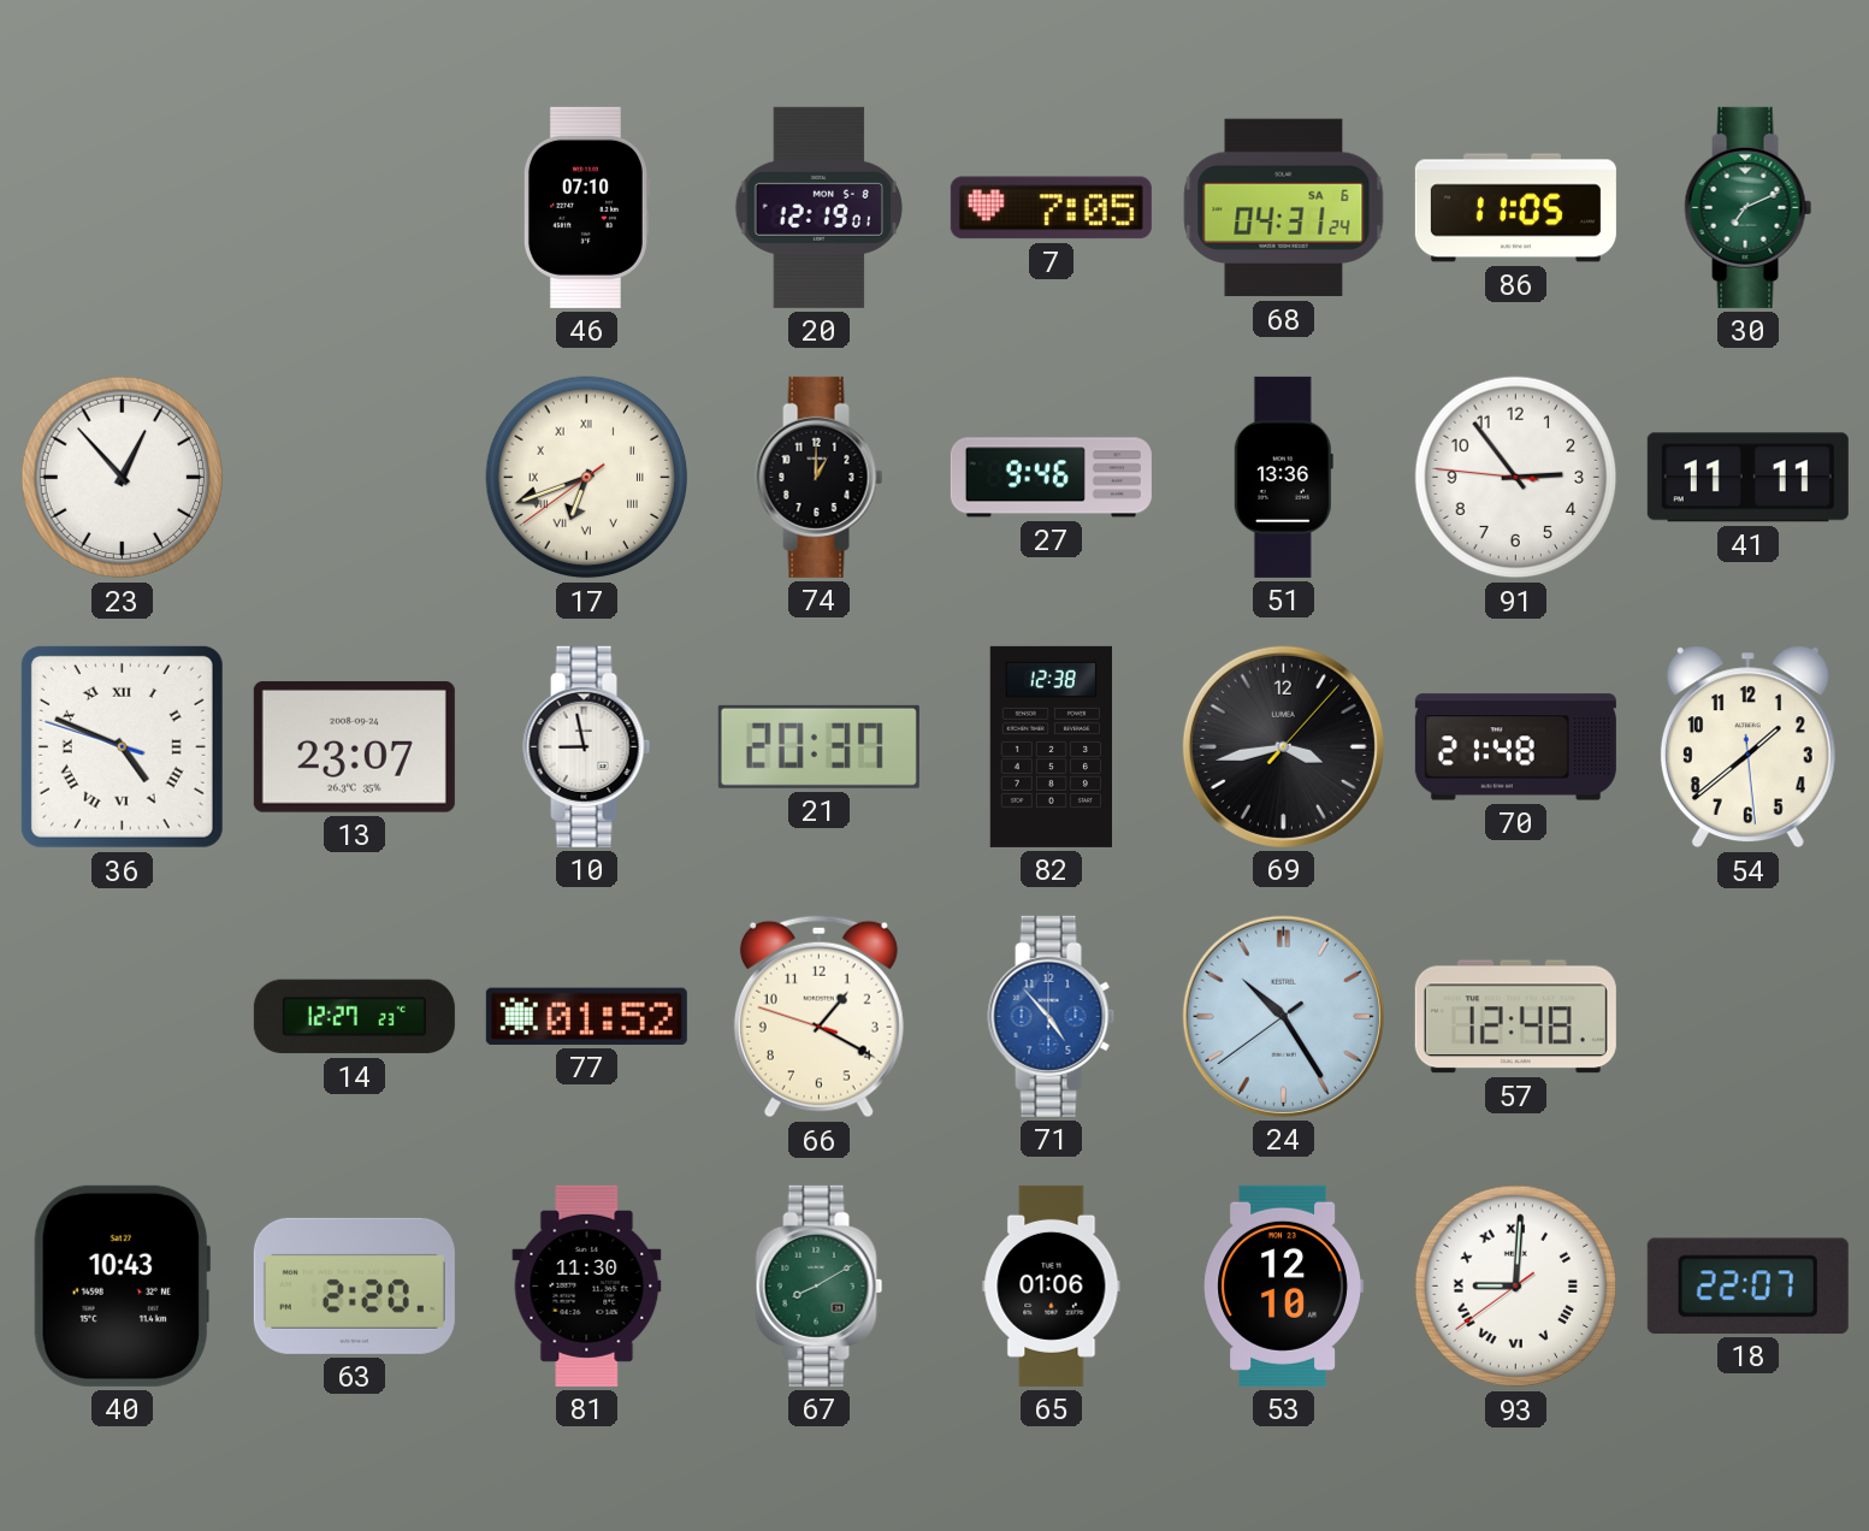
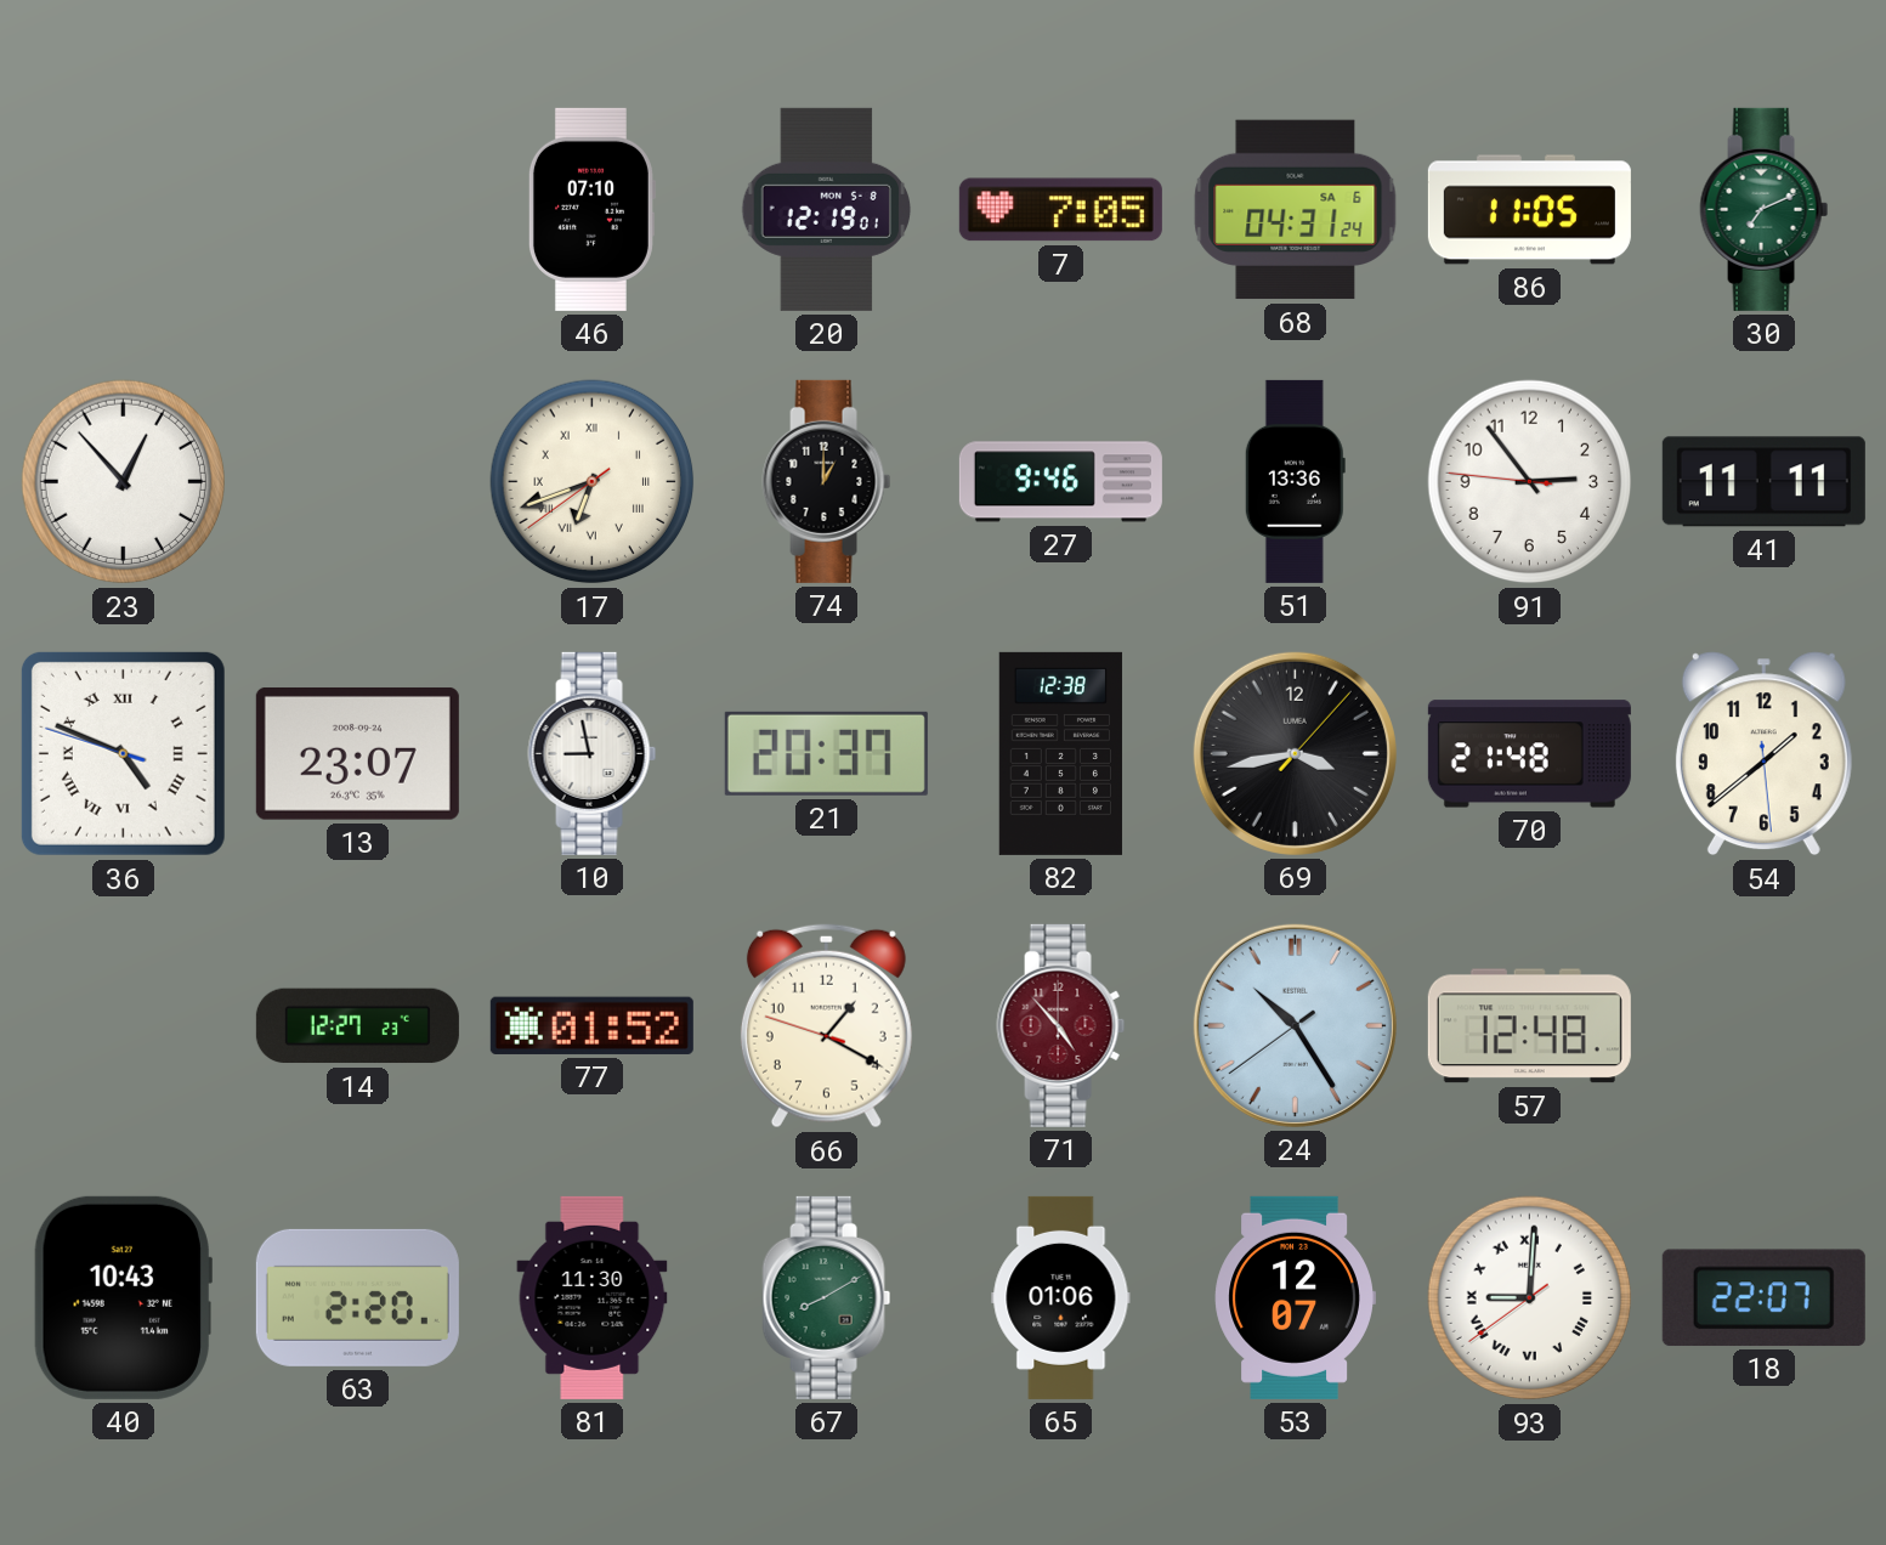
71 dial: blue -> burgundy
53: 12:10 -> 12:07
